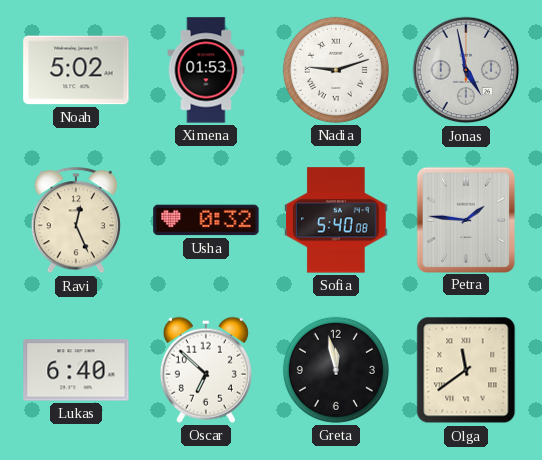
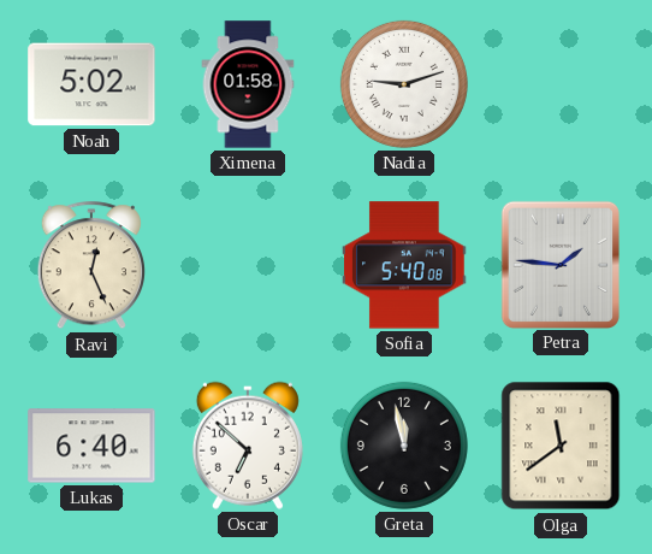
Ximena: 01:53 -> 01:58
Jonas: 4:58 -> none
Usha: 0:32 -> none
